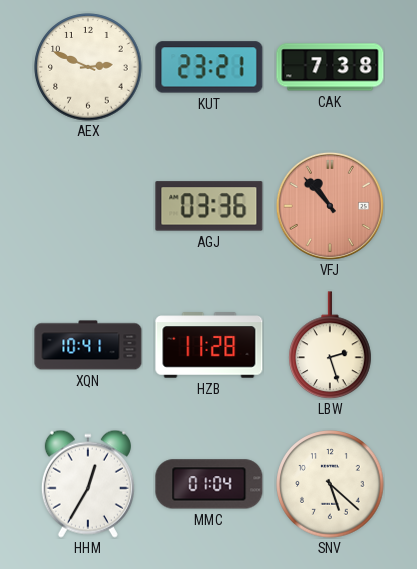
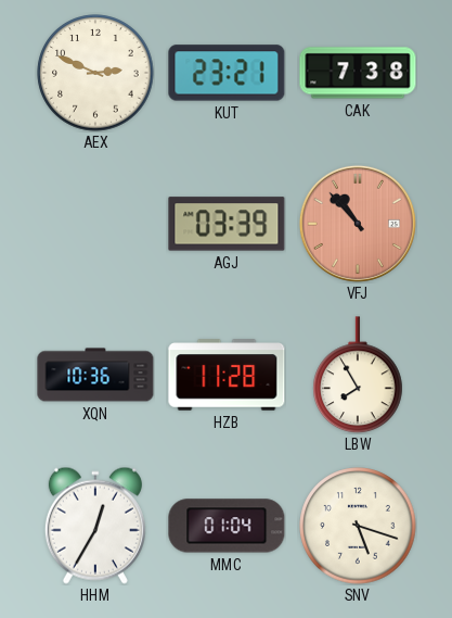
AGJ: 03:36 -> 03:39
XQN: 10:41 -> 10:36
LBW: 2:27 -> 7:55
SNV: 5:22 -> 5:18
